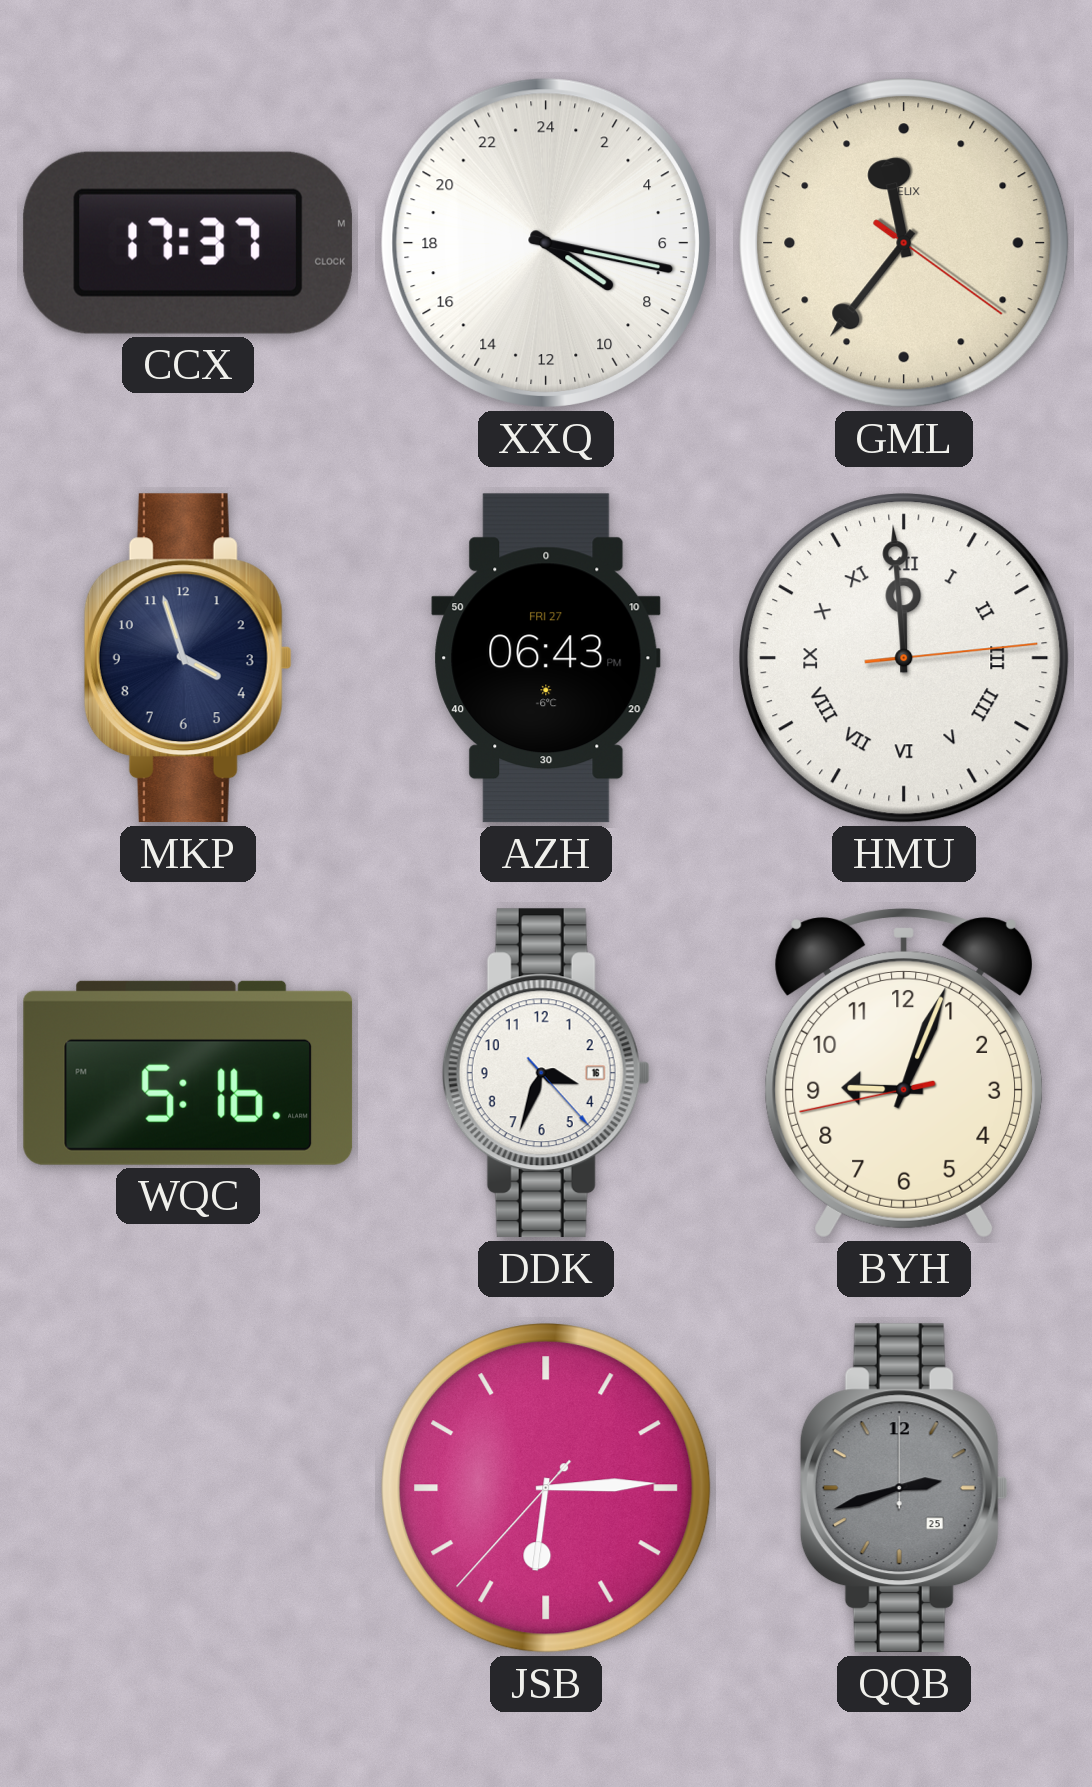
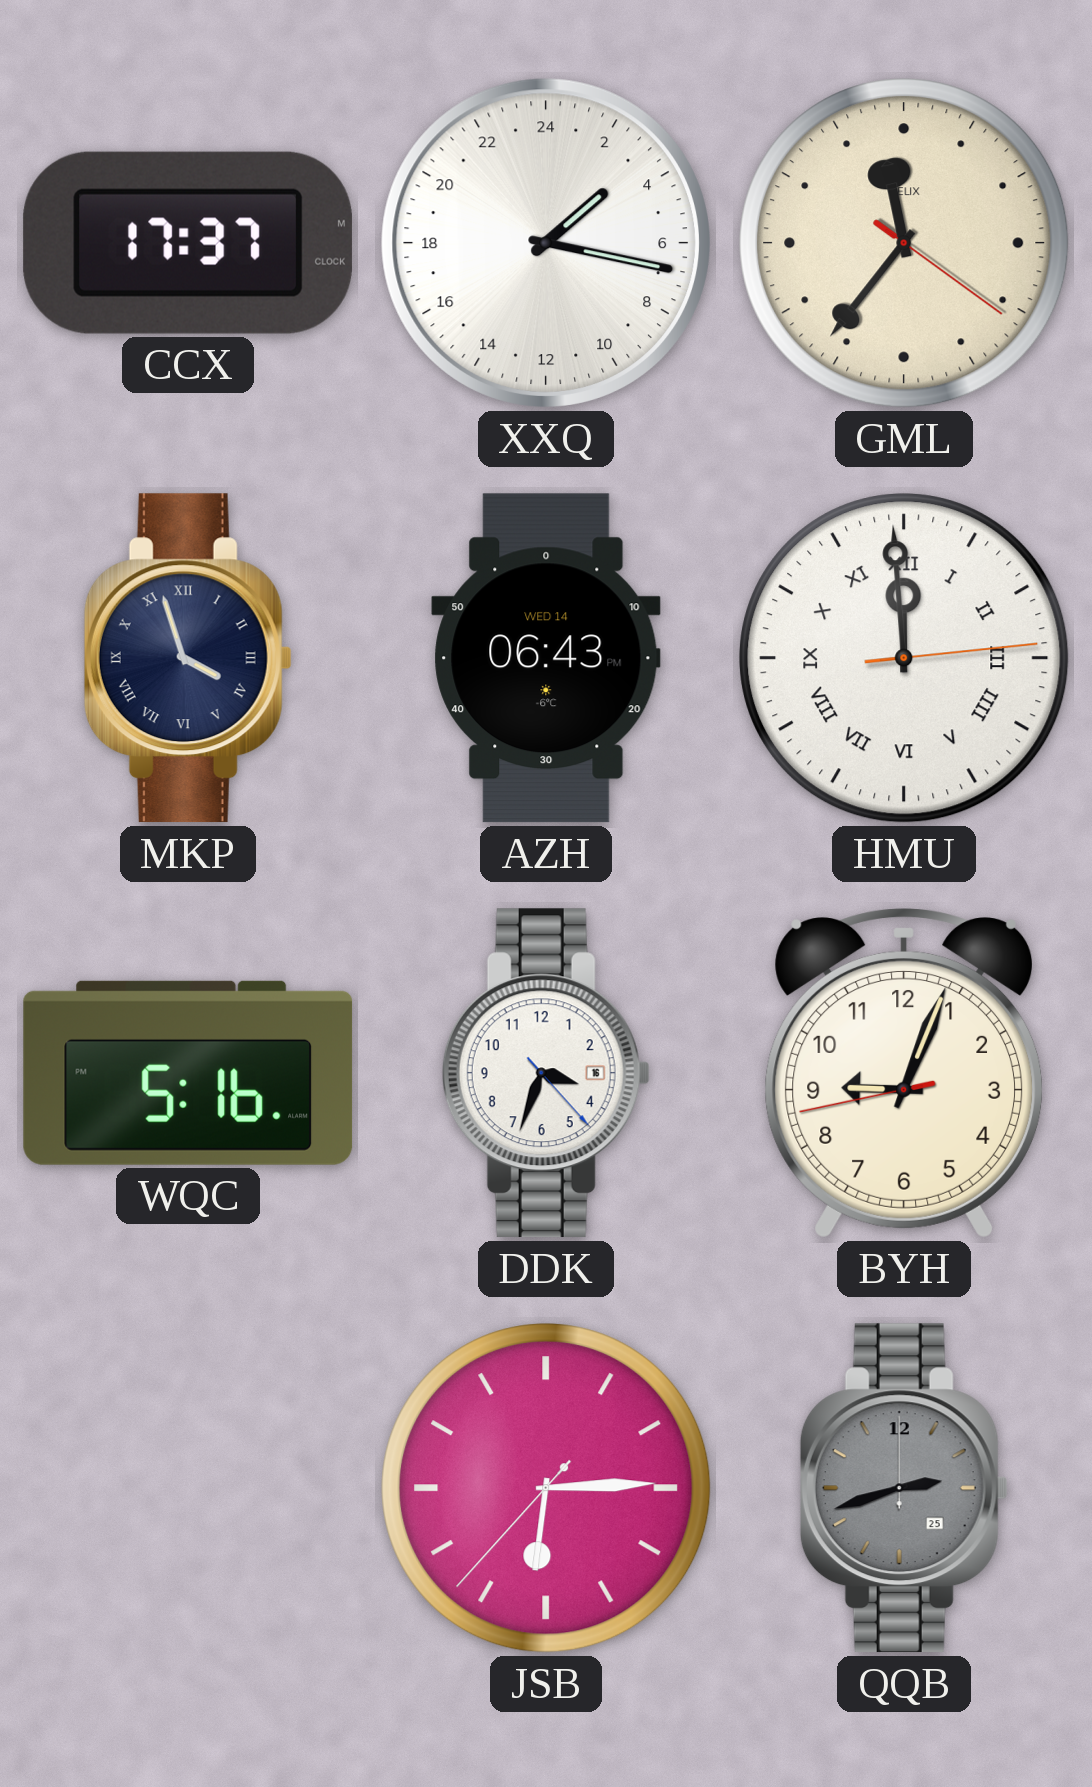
XXQ: 8:17 -> 3:17
MKP numerals: Arabic -> Roman
AZH date: FRI 27 -> WED 14
